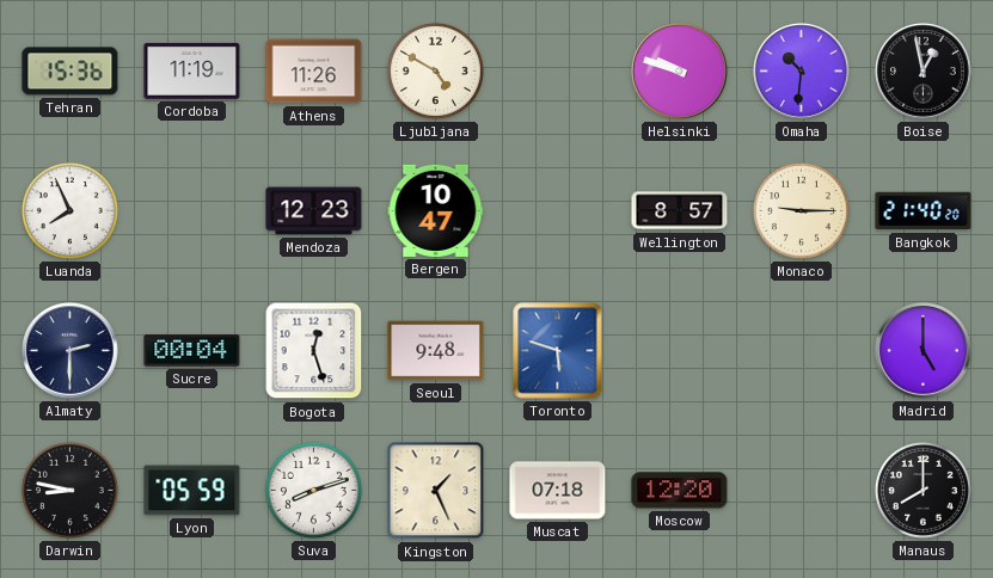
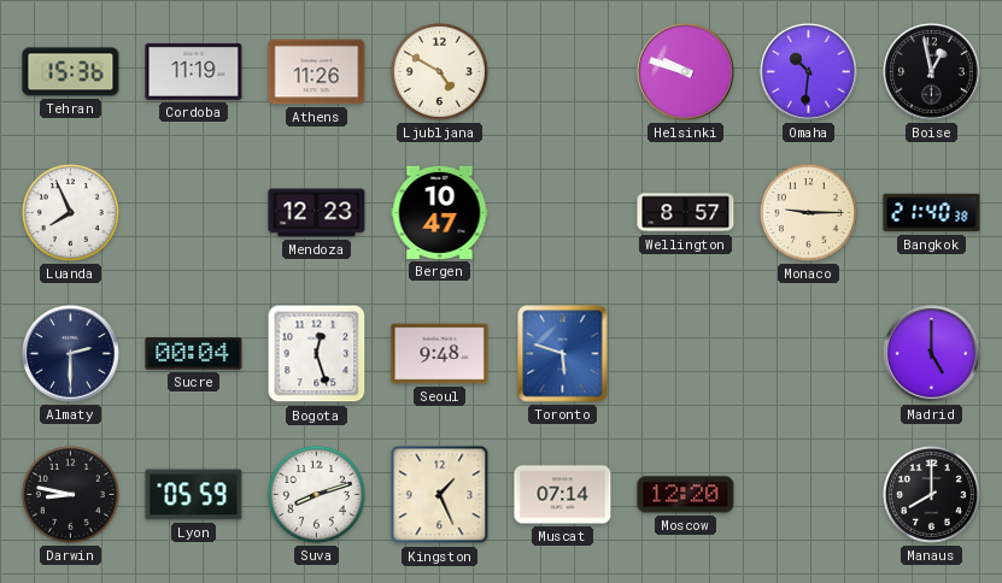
Bangkok: 21:40:20 -> 21:40:38
Muscat: 07:18 -> 07:14
